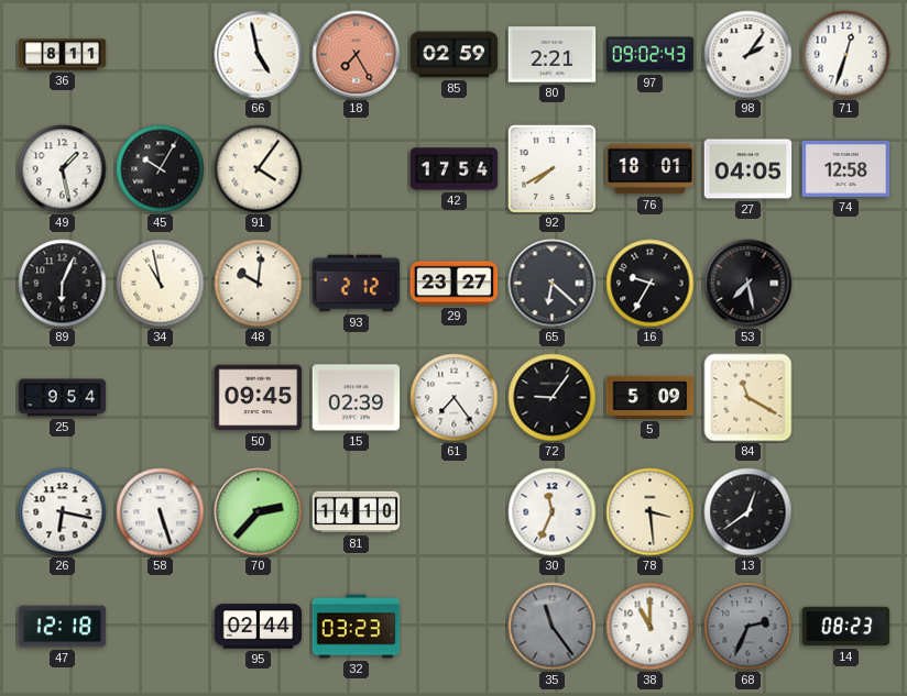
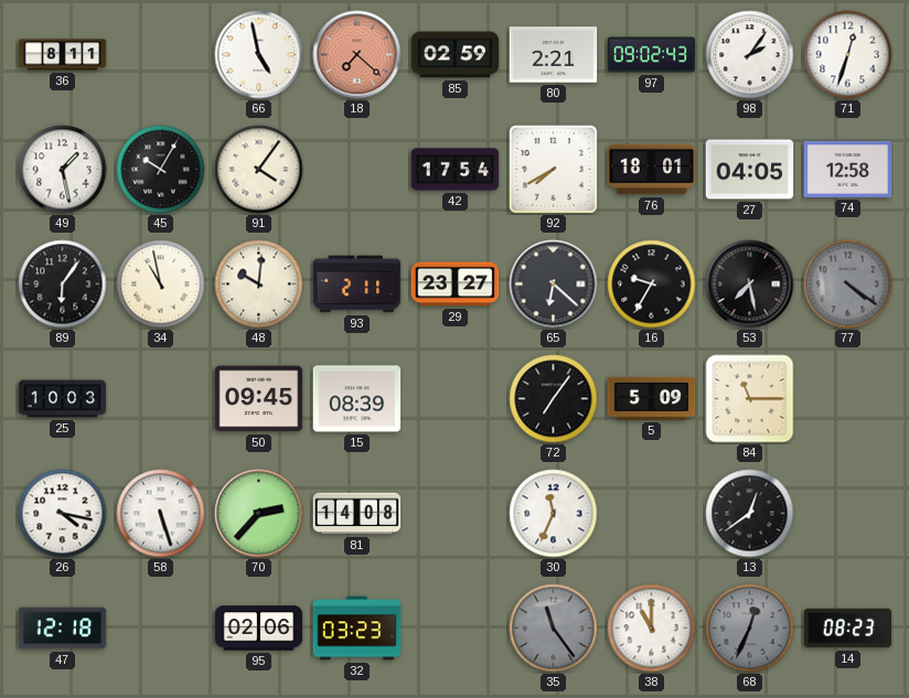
18: 7:25 -> 7:22
89: 6:04 -> 6:06
93: 2:12 -> 2:11
77: none -> 4:21
25: 9:54 -> 10:03
15: 02:39 -> 08:39
61: 7:24 -> none
72: 9:06 -> 7:06
84: 11:20 -> 11:15
26: 6:17 -> 4:17
81: 14:10 -> 14:08
78: 3:29 -> none
95: 02:44 -> 02:06
68: 2:34 -> 12:34
